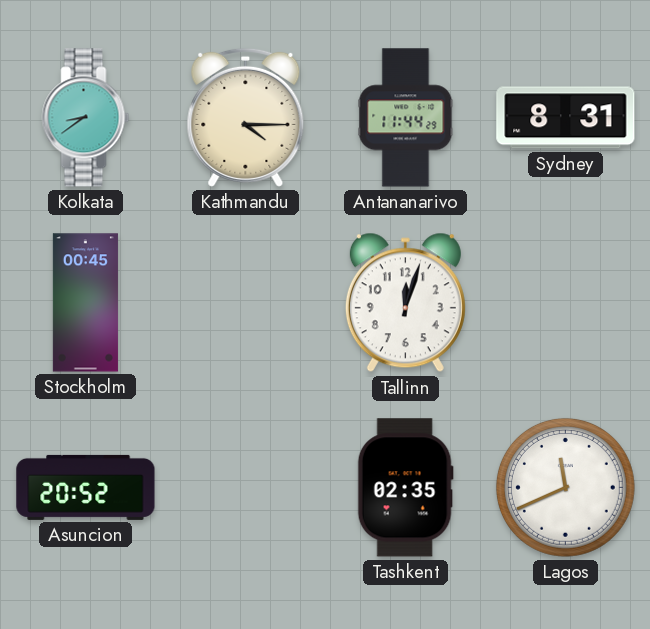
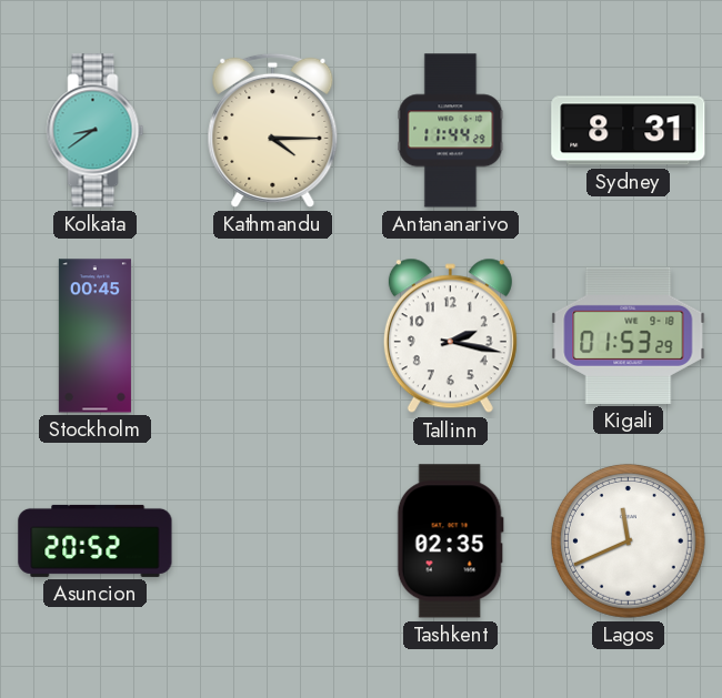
Tallinn: 12:03 -> 2:17
Kigali: none -> 01:53
